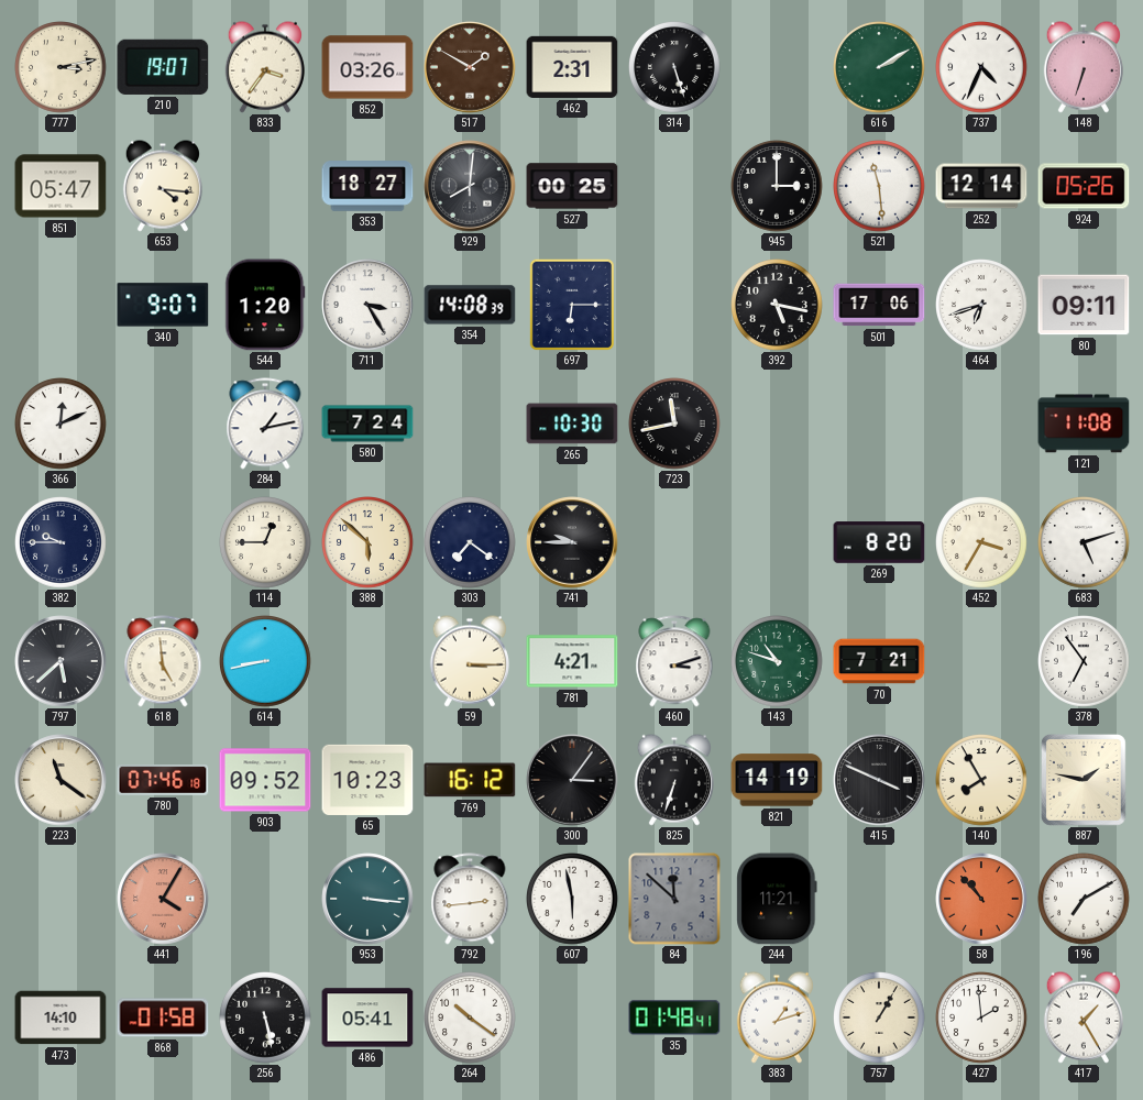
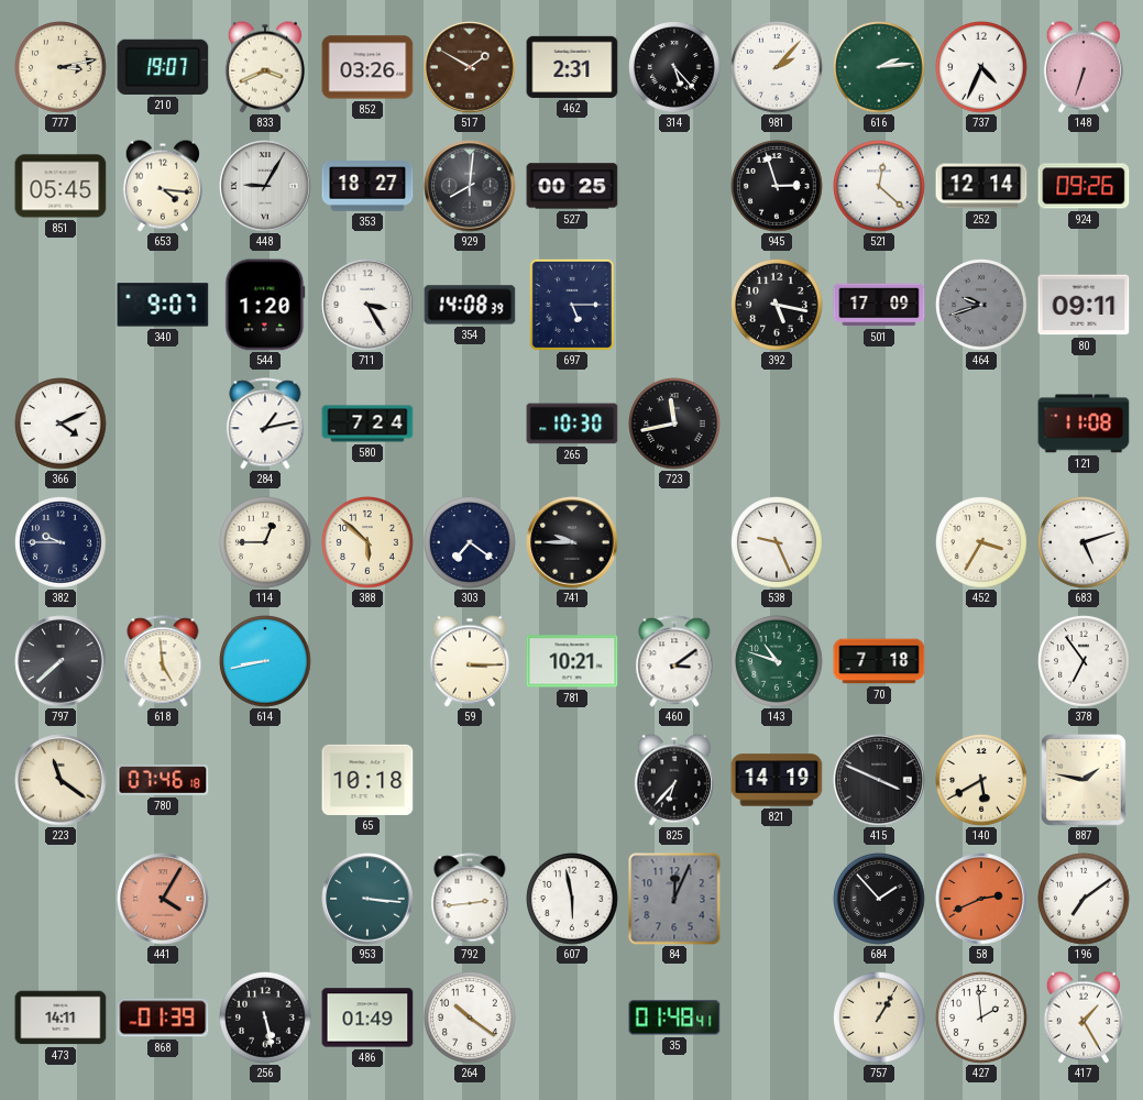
833: 3:36 -> 3:41
314: 5:27 -> 5:23
981: none -> 2:07
616: 2:10 -> 2:14
851: 05:47 -> 05:45
448: none -> 9:05
945: 3:00 -> 2:57
521: 11:29 -> 12:22
924: 05:26 -> 09:26
697: 6:15 -> 5:15
501: 17:06 -> 17:09
464: 6:42 -> 9:42
464 dial: white -> grey
366: 12:11 -> 4:11
538: none -> 9:26
269: 8:20 -> none
797: 5:38 -> 7:38
781: 4:21 -> 10:21
460: 3:12 -> 3:09
70: 7:21 -> 7:18
903: 09:52 -> none
65: 10:23 -> 10:18
769: 16:12 -> none
300: 3:06 -> none
825: 6:33 -> 6:37
140: 7:55 -> 5:40
84: 11:52 -> 12:04
244: 11:21 -> none
684: none -> 1:53
58: 10:53 -> 2:41
196: 7:10 -> 7:09
473: 14:10 -> 14:11
868: 01:58 -> 01:39
486: 05:41 -> 01:49
383: 1:12 -> none
